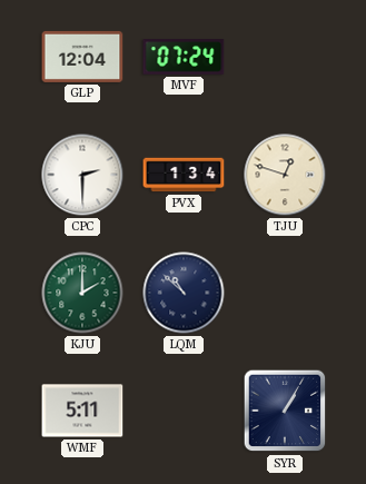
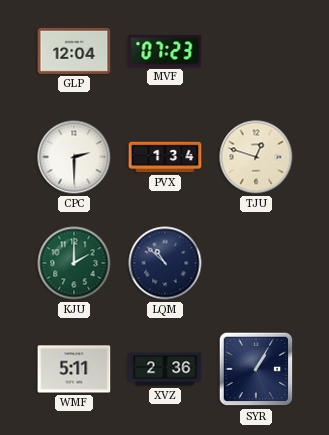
MVF: 07:24 -> 07:23
XVZ: none -> 2:36
